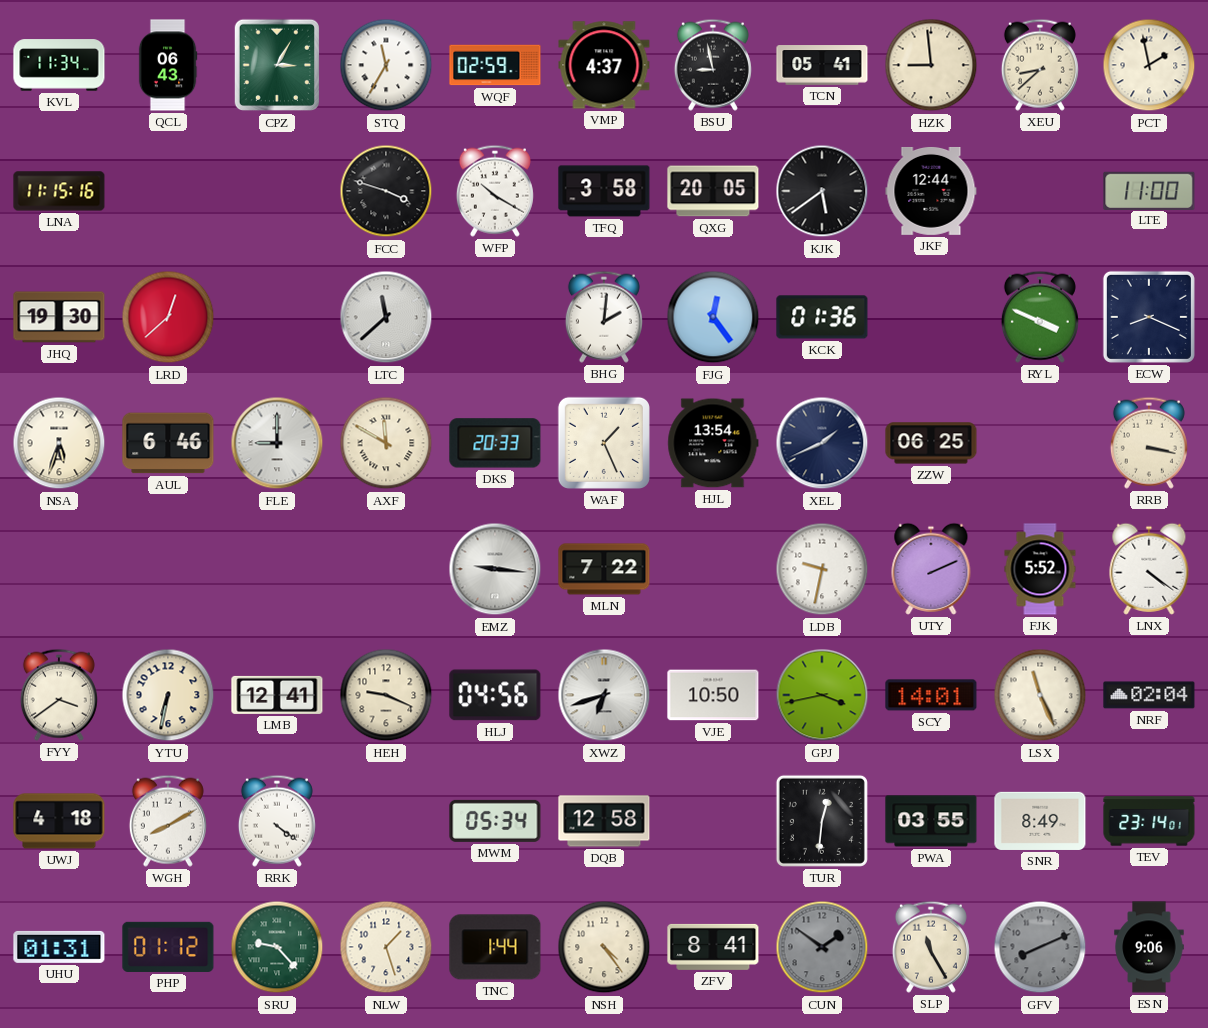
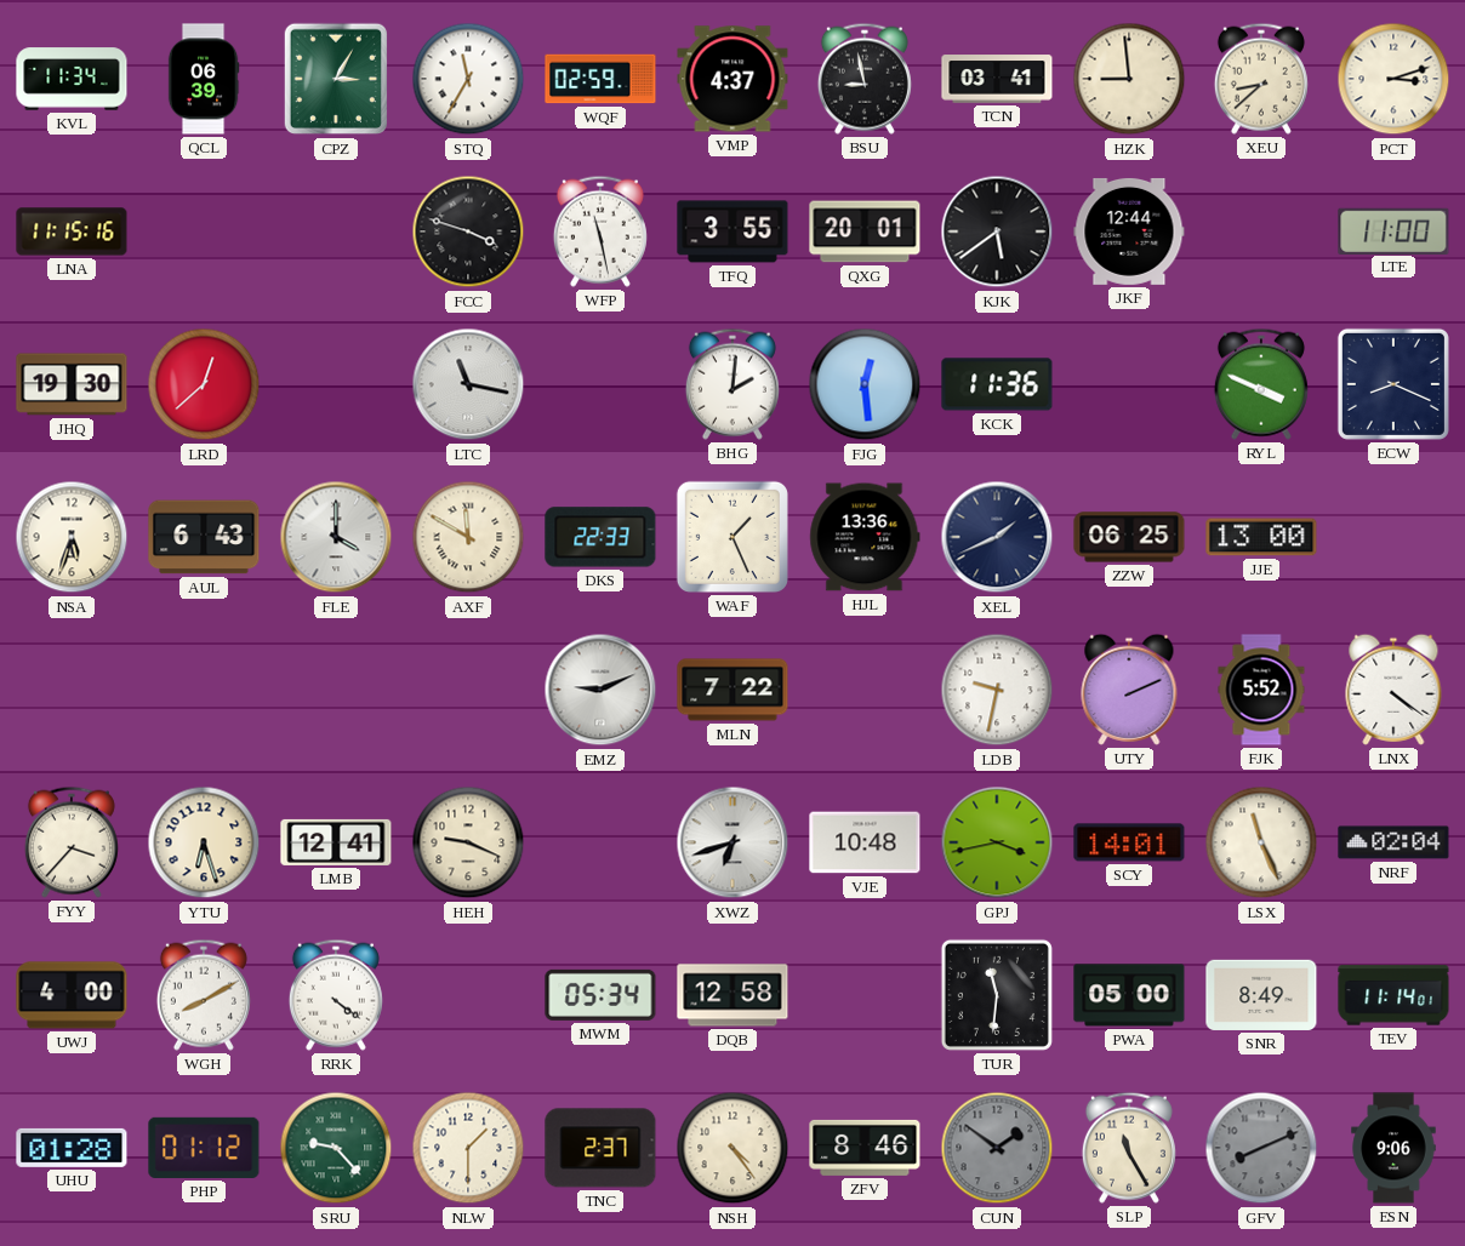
QCL: 06:43 -> 06:39
TCN: 05:41 -> 03:41
PCT: 1:58 -> 3:12
WFP: 10:20 -> 11:28
TFQ: 3:58 -> 3:55
QXG: 20:05 -> 20:01
LTC: 11:38 -> 11:17
FJG: 12:24 -> 12:29
KCK: 01:36 -> 11:36
AUL: 6:46 -> 6:43
FLE: 9:00 -> 4:00
DKS: 20:33 -> 22:33
HJL: 13:54 -> 13:36
JJE: none -> 13:00
RRB: 3:17 -> none
EMZ: 9:16 -> 9:11
FYY: 3:39 -> 3:37
YTU: 6:32 -> 6:27
HLJ: 04:56 -> none
VJE: 10:50 -> 10:48
UWJ: 4:18 -> 4:00
TUR: 12:31 -> 11:31
PWA: 03:55 -> 05:00
TEV: 23:14 -> 11:14
UHU: 01:31 -> 01:28
NLW: 1:27 -> 1:30
TNC: 1:44 -> 2:37
ZFV: 8:41 -> 8:46
